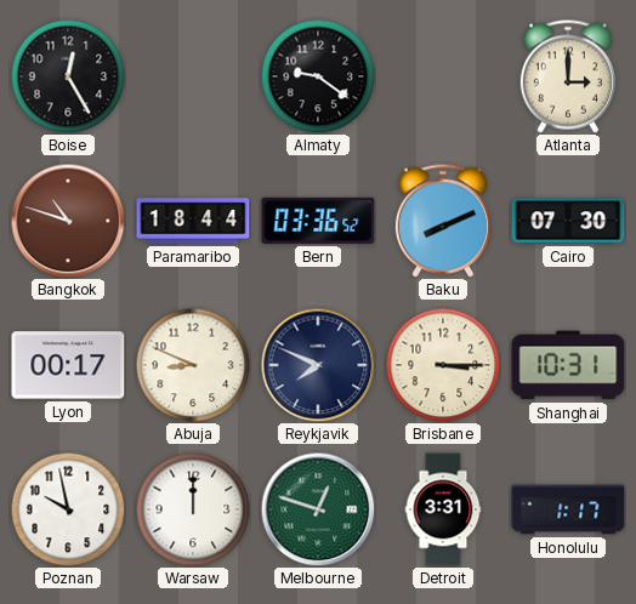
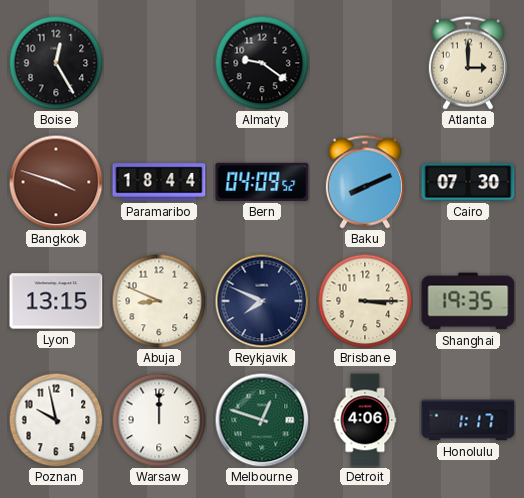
Bangkok: 10:48 -> 3:48
Bern: 03:36 -> 04:09
Lyon: 00:17 -> 13:15
Shanghai: 10:31 -> 19:35
Detroit: 3:31 -> 4:06
